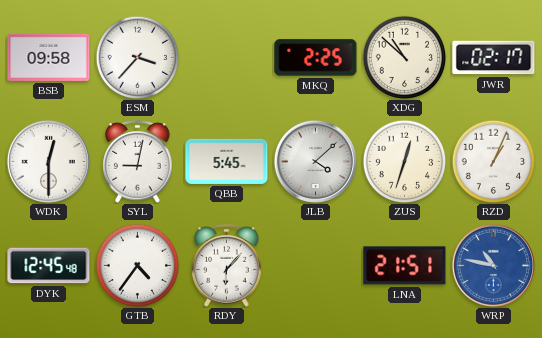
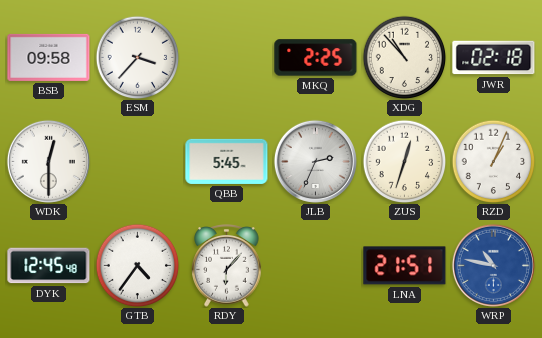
XDG: 10:52 -> 10:53
JWR: 02:17 -> 02:18
SYL: 9:02 -> none
JLB: 4:08 -> 2:34
